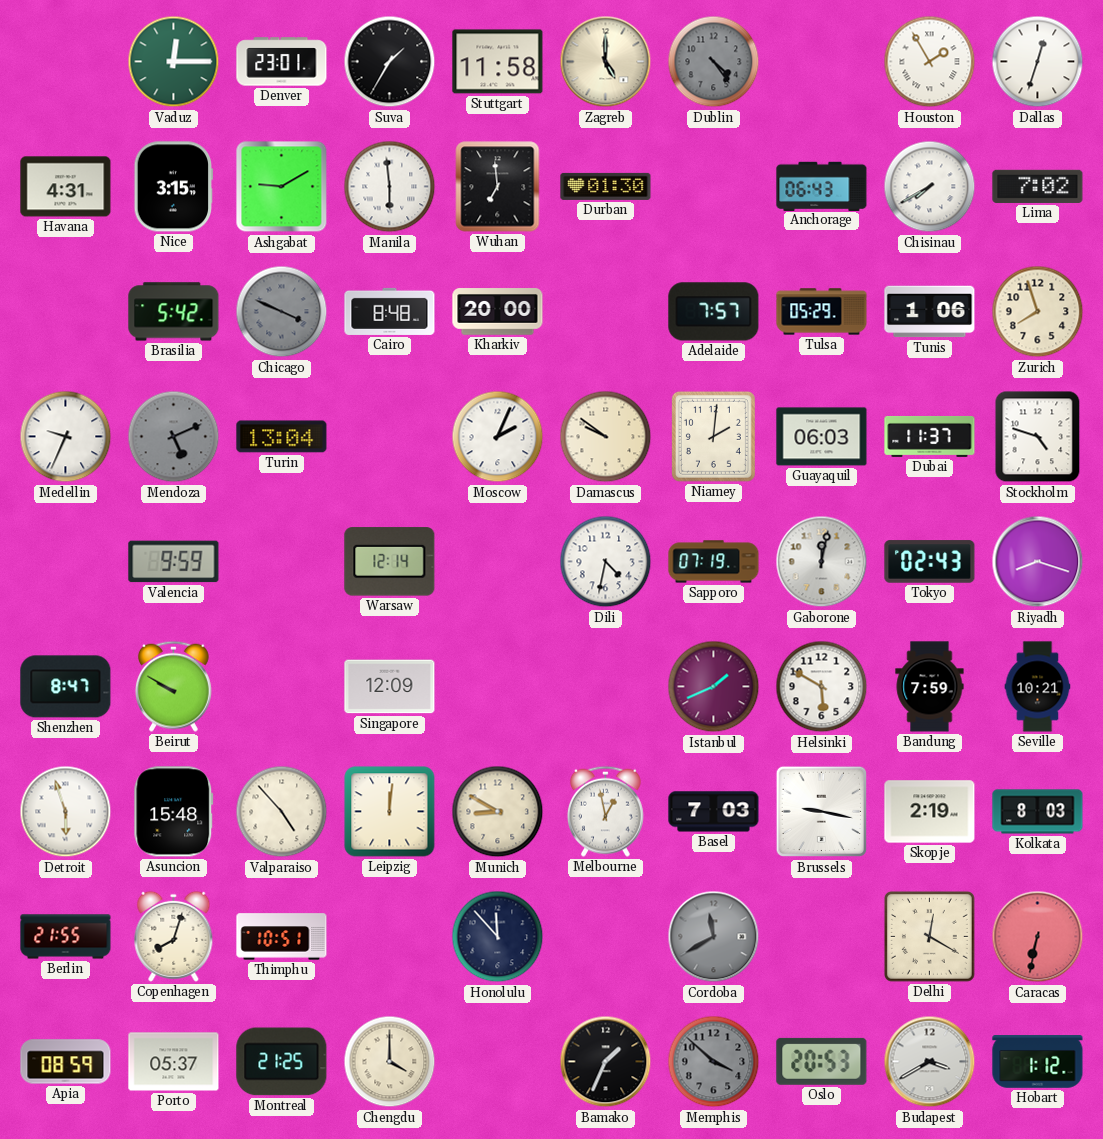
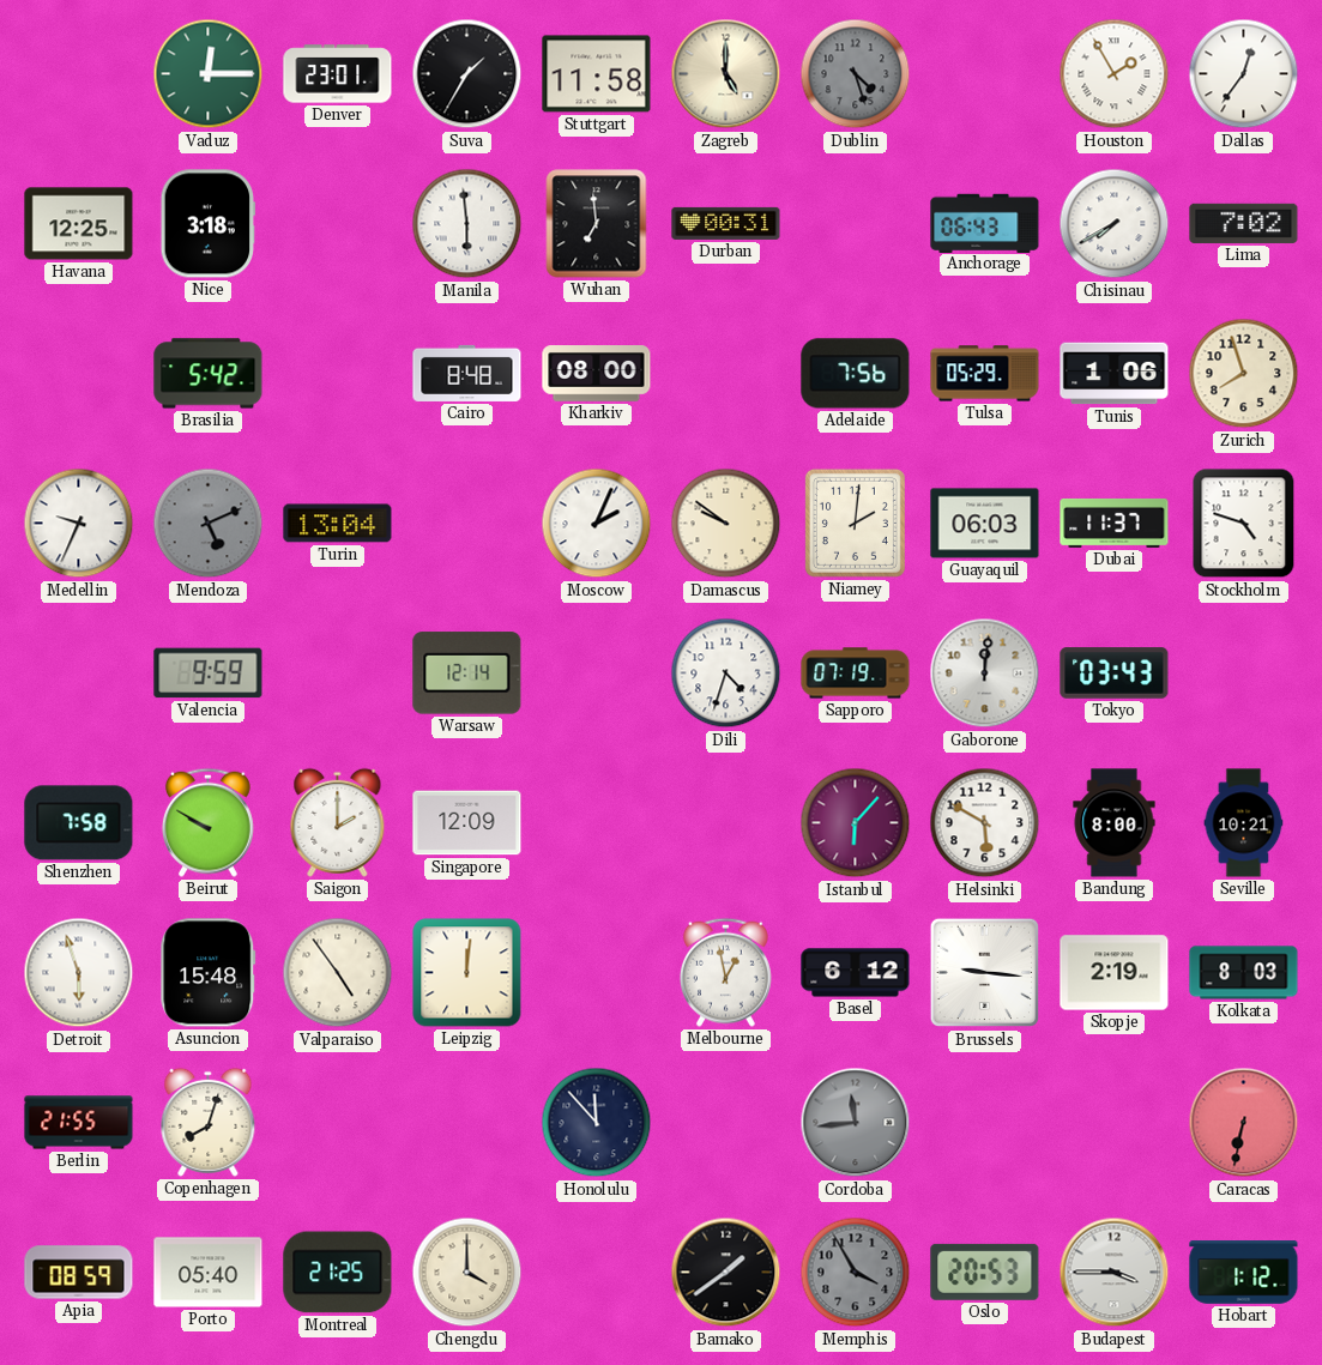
Dublin: 4:24 -> 4:27
Dallas: 12:33 -> 12:36
Havana: 4:31 -> 12:25
Nice: 3:15 -> 3:18
Ashgabat: 9:10 -> none
Durban: 01:30 -> 00:31
Chicago: 3:49 -> none
Kharkiv: 20:00 -> 08:00
Adelaide: 7:57 -> 7:56
Dili: 4:32 -> 4:33
Gaborone: 12:02 -> 12:01
Tokyo: 02:43 -> 03:43
Riyadh: 8:18 -> none
Shenzhen: 8:47 -> 7:58
Saigon: none -> 2:00
Istanbul: 1:41 -> 6:07
Bandung: 7:59 -> 8:00
Valparaiso: 4:53 -> 4:54
Munich: 8:50 -> none
Basel: 7:03 -> 6:12
Brussels: 9:17 -> 9:16
Thimphu: 10:51 -> none
Cordoba: 11:40 -> 11:44
Delhi: 12:20 -> none
Porto: 05:37 -> 05:40
Bamako: 1:34 -> 1:39
Memphis: 3:52 -> 3:55
Budapest: 3:40 -> 3:45
